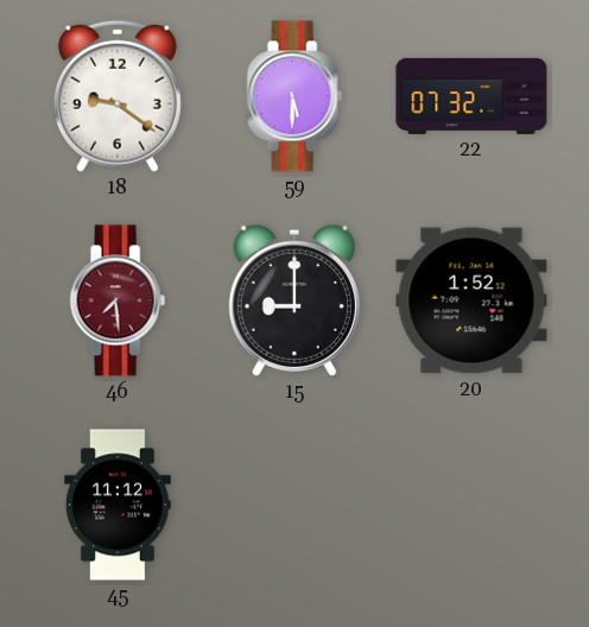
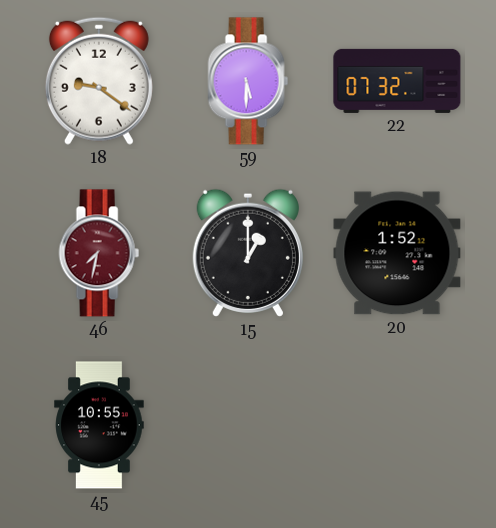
46: 7:29 -> 7:32
15: 9:00 -> 1:00
45: 11:12 -> 10:55
